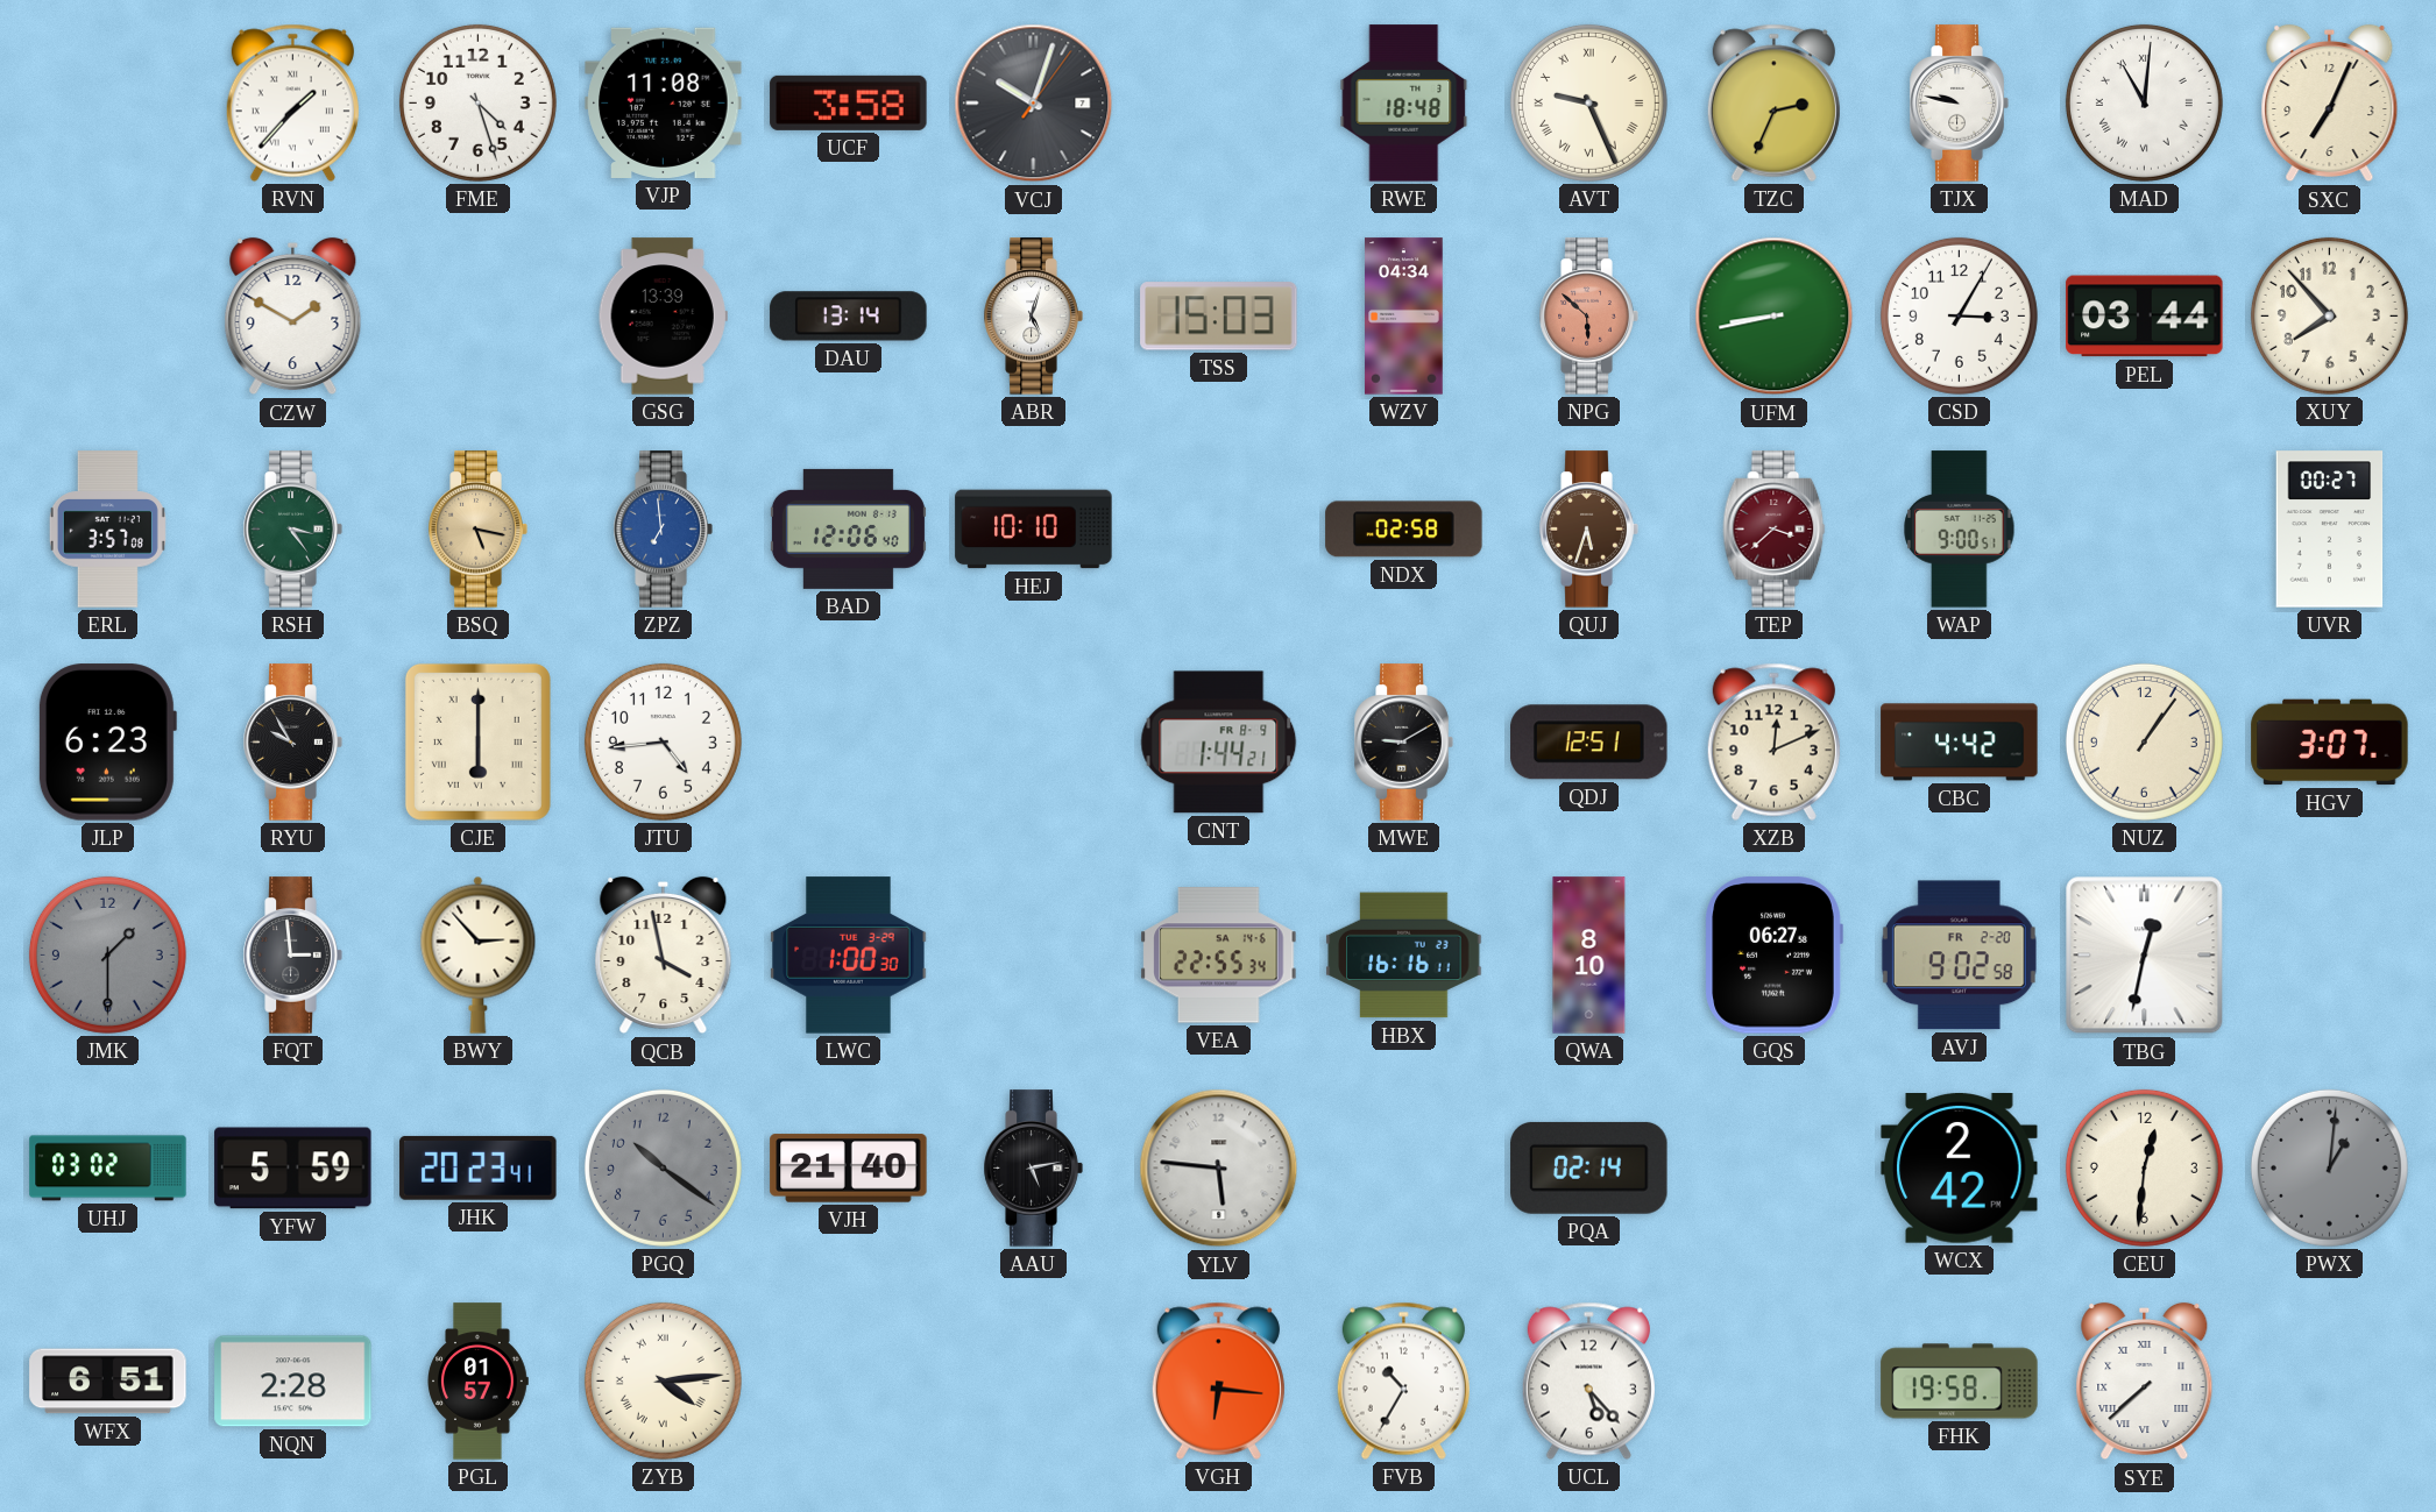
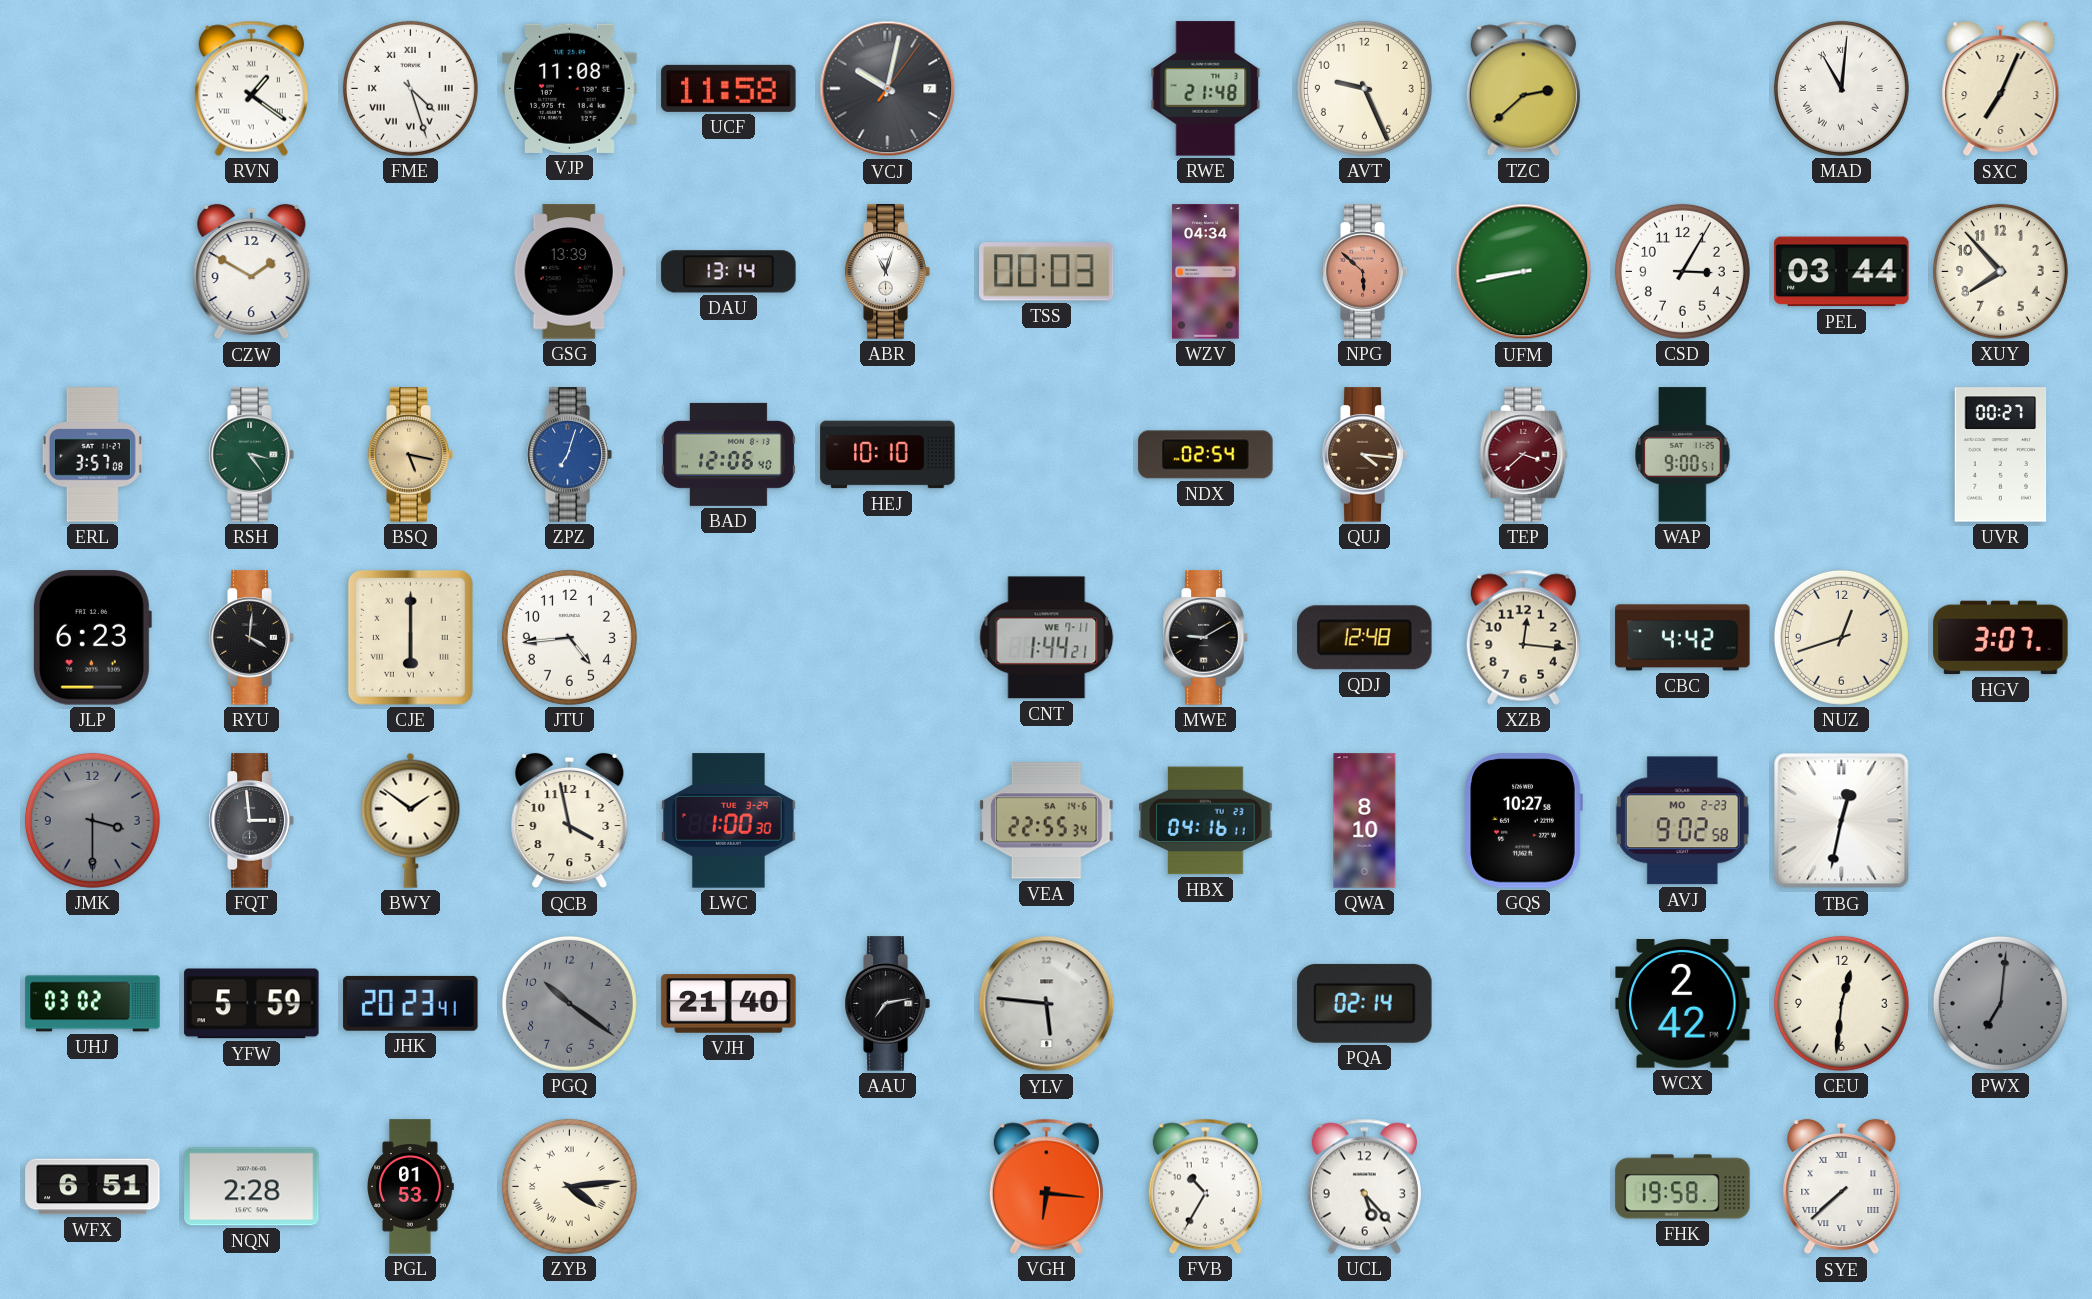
RVN: 1:37 -> 1:21
FME numerals: Arabic -> Roman
UCF: 3:58 -> 11:58
VCJ: 10:03 -> 10:02
RWE: 18:48 -> 21:48
AVT numerals: Roman -> Arabic
TZC: 2:34 -> 2:38
TJX: 9:47 -> none
ABR: 5:03 -> 11:03
TSS: 15:03 -> 00:03
ZPZ: 6:59 -> 7:03
NDX: 02:58 -> 02:54
QUJ: 5:33 -> 4:16
RYU: 9:55 -> 4:01
CNT date: FR 8-9 -> WE 7-11
QDJ: 12:51 -> 12:48
XZB: 12:11 -> 12:16
NUZ: 1:06 -> 12:42
JMK: 1:30 -> 3:30
BWY: 2:53 -> 1:51
HBX: 16:16 -> 04:16
GQS: 06:27 -> 10:27
AVJ date: FR 2-20 -> MO 2-23
AAU: 5:13 -> 7:13
PWX: 1:01 -> 7:01
PGL: 01:57 -> 01:53
